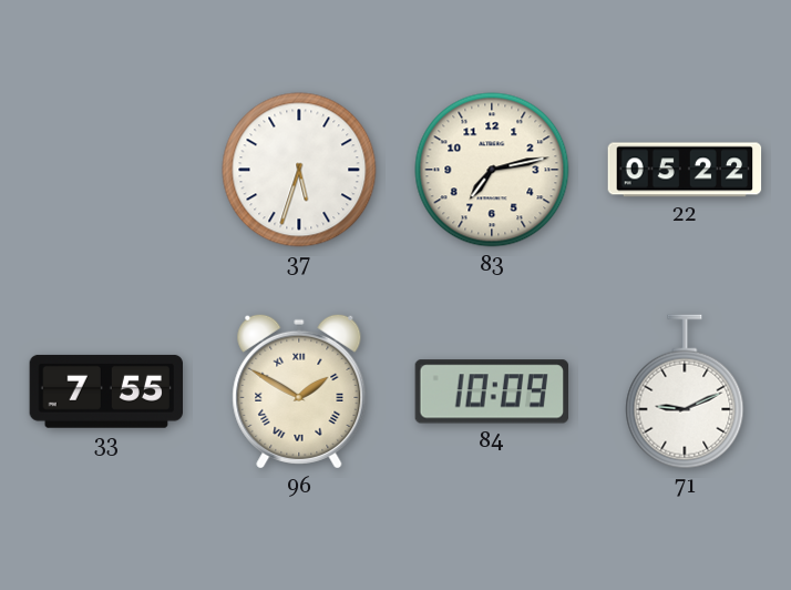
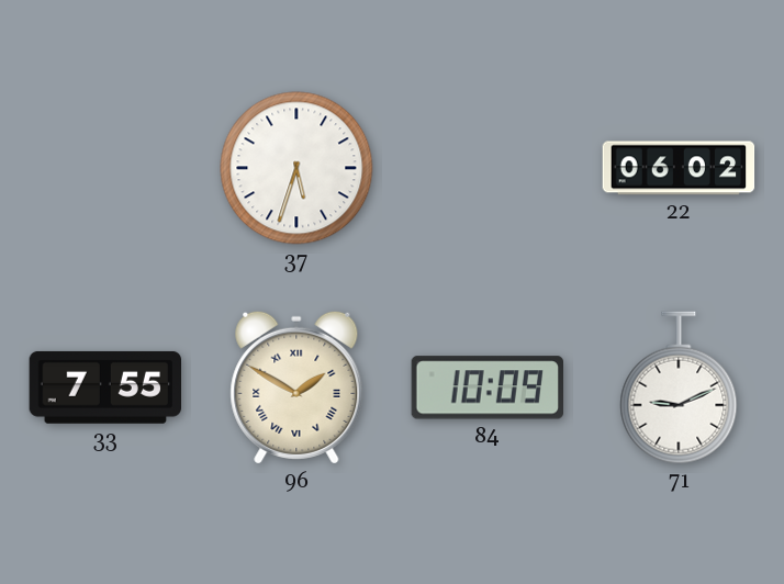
83: 7:13 -> none
22: 05:22 -> 06:02
